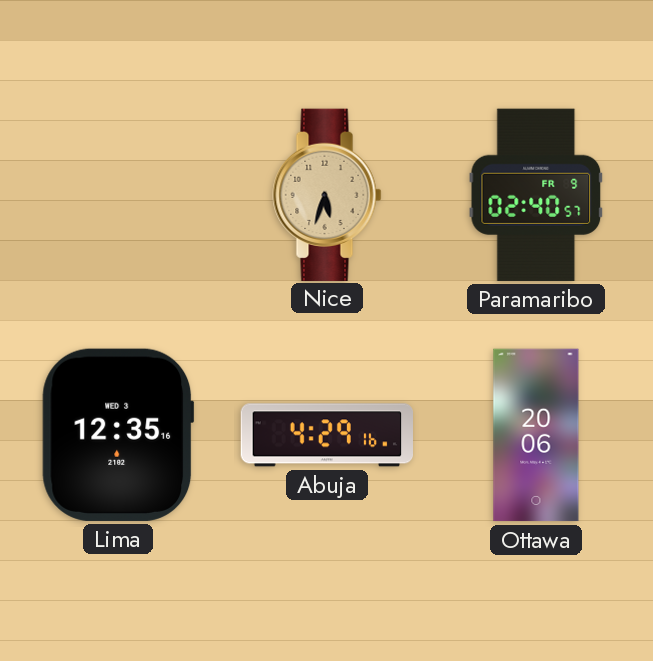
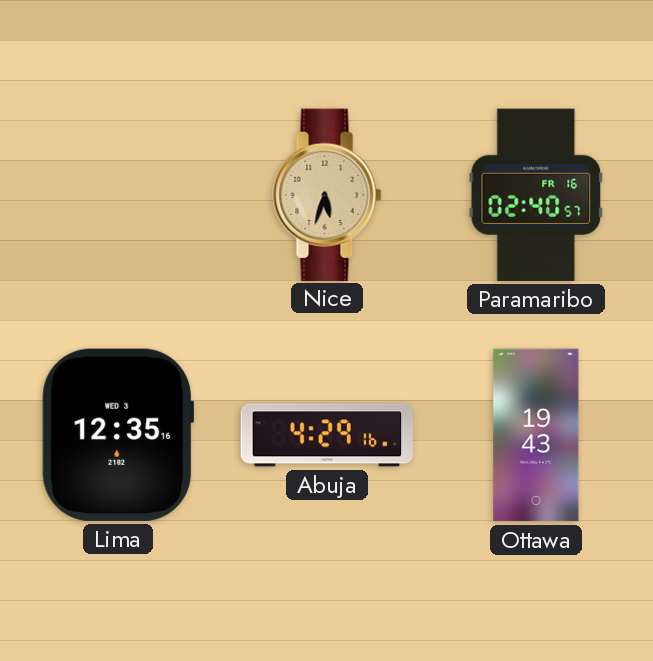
Paramaribo date: FR 9 -> FR 16
Ottawa: 20:06 -> 19:43
